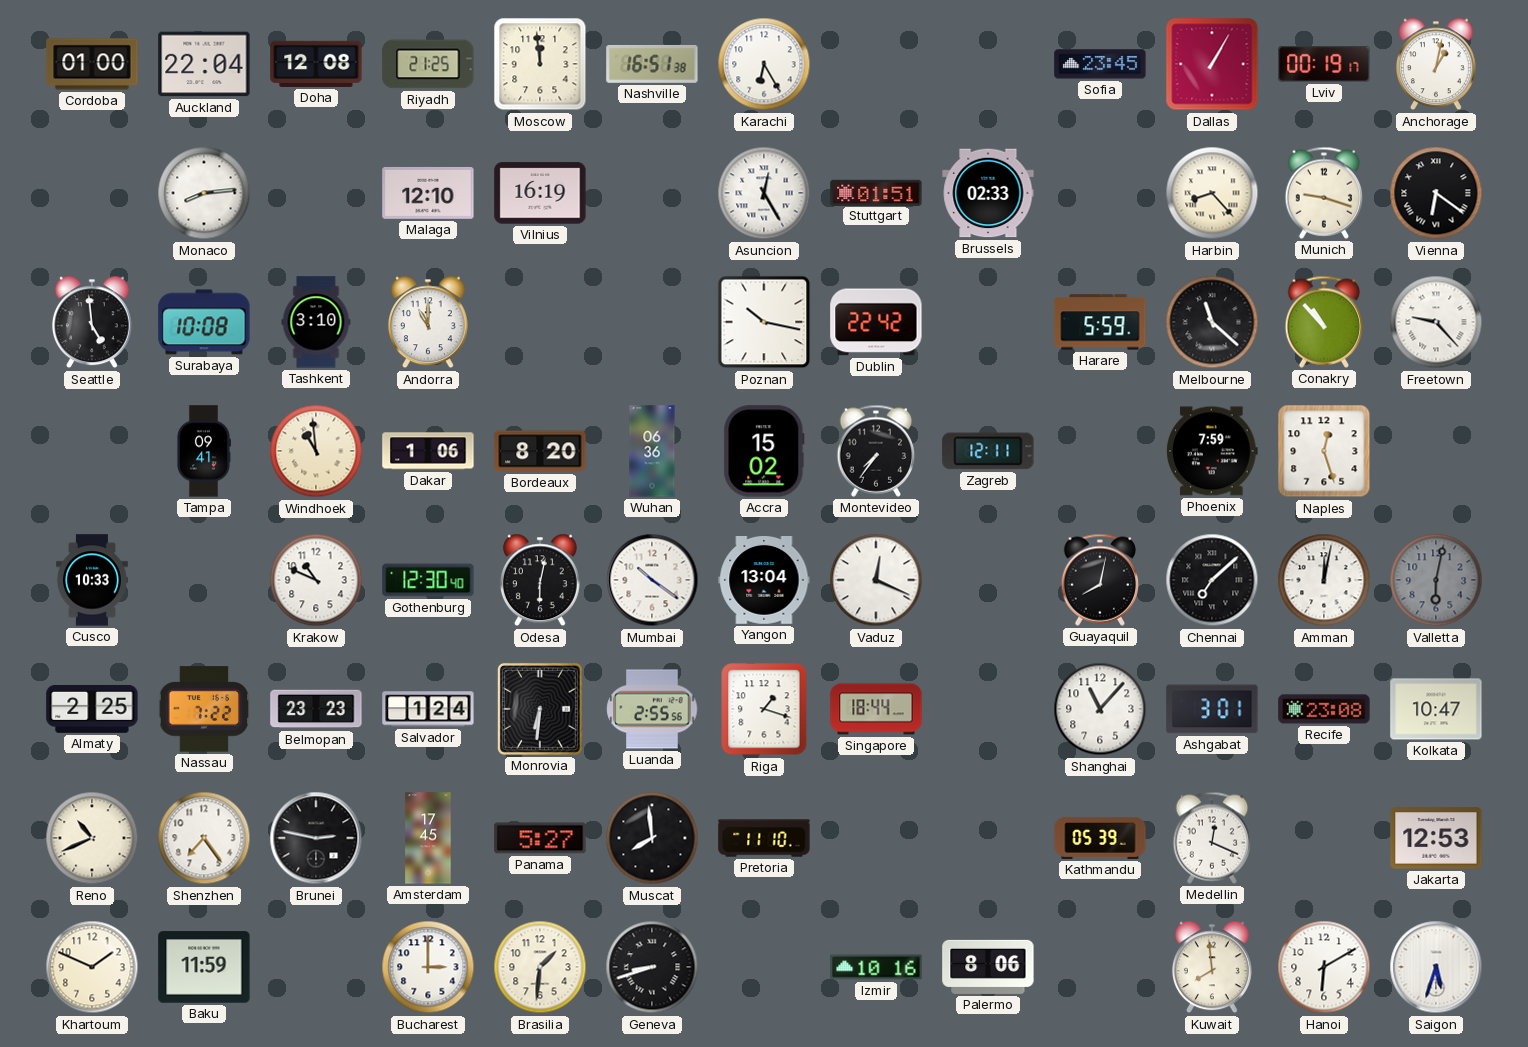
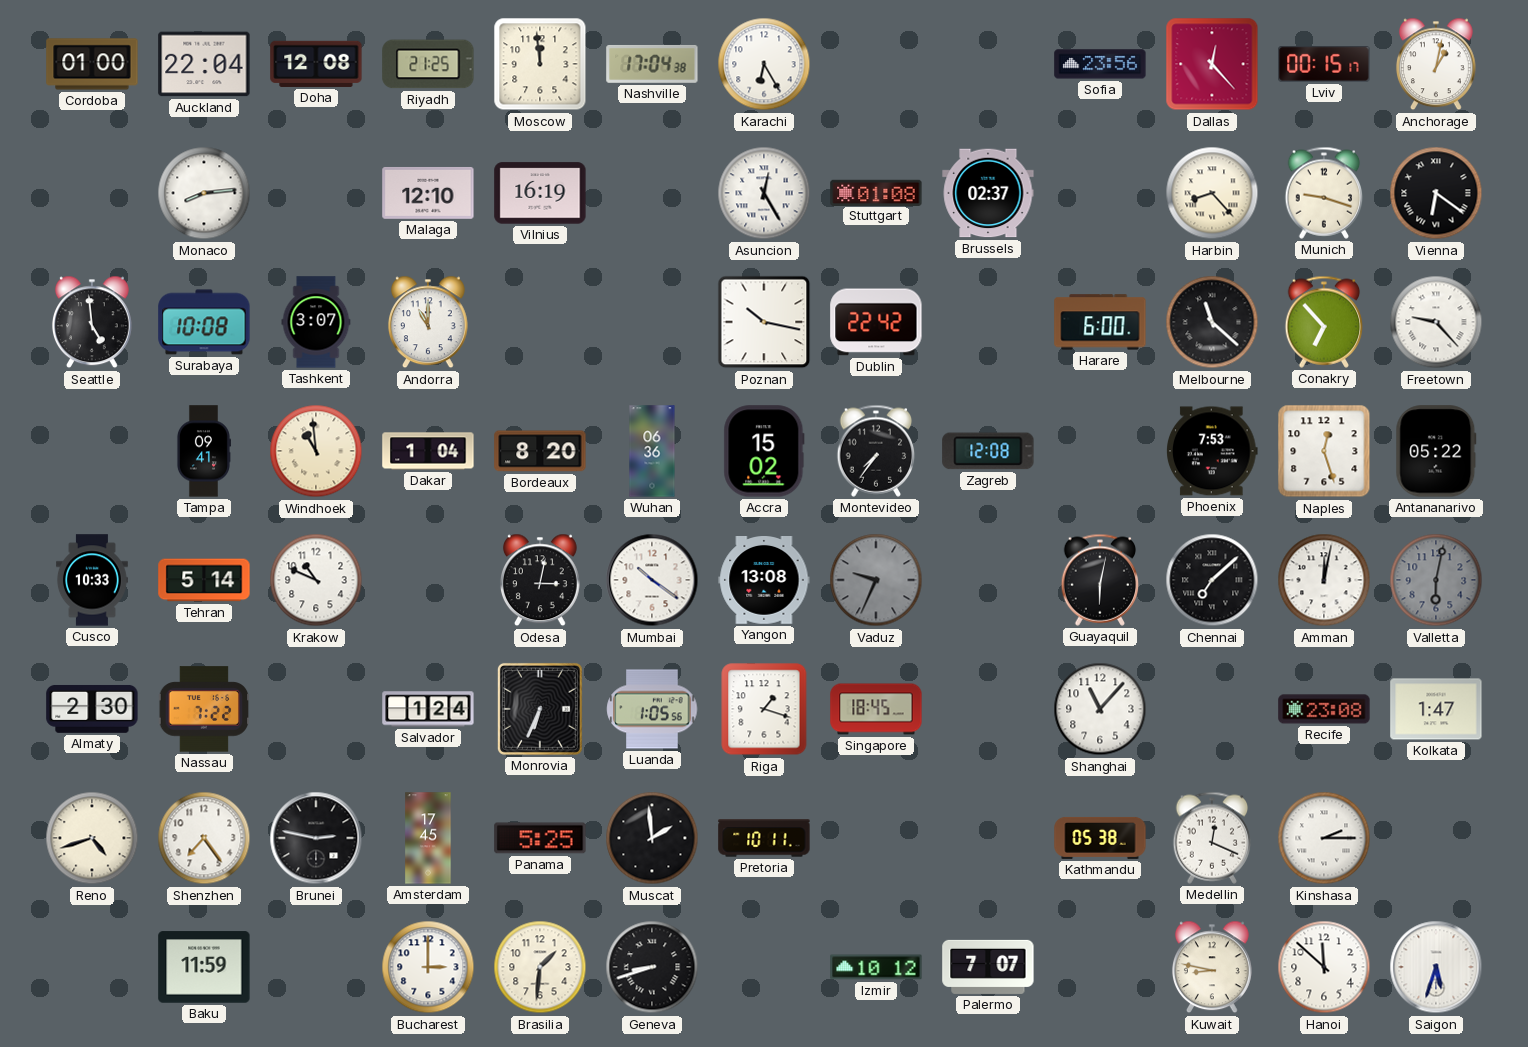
Nashville: 16:51 -> 17:04
Sofia: 23:45 -> 23:56
Dallas: 1:05 -> 12:23
Lviv: 00:19 -> 00:15
Stuttgart: 01:51 -> 01:08
Brussels: 02:33 -> 02:37
Tashkent: 3:10 -> 3:07
Harare: 5:59 -> 6:00
Conakry: 10:53 -> 6:53
Dakar: 1:06 -> 1:04
Zagreb: 12:11 -> 12:08
Phoenix: 7:59 -> 7:53
Antananarivo: none -> 05:22
Tehran: none -> 5:14
Gothenburg: 12:30 -> none
Odesa: 6:02 -> 3:02
Yangon: 13:04 -> 13:08
Vaduz: 12:19 -> 9:34
Vaduz dial: white -> grey
Guayaquil: 8:02 -> 6:02
Almaty: 2:25 -> 2:30
Belmopan: 23:23 -> none
Monrovia: 6:31 -> 6:34
Luanda: 2:55 -> 1:05
Singapore: 18:44 -> 18:45
Ashgabat: 3:01 -> none
Kolkata: 10:47 -> 1:47
Reno: 10:41 -> 4:42
Panama: 5:27 -> 5:25
Muscat: 7:59 -> 1:59
Pretoria: 11:10 -> 10:11
Kathmandu: 05:39 -> 05:38
Kinshasa: none -> 2:15
Jakarta: 12:53 -> none
Khartoum: 1:49 -> none
Izmir: 10:16 -> 10:12
Palermo: 8:06 -> 7:07
Kuwait: 7:59 -> 8:47
Hanoi: 6:10 -> 11:52
